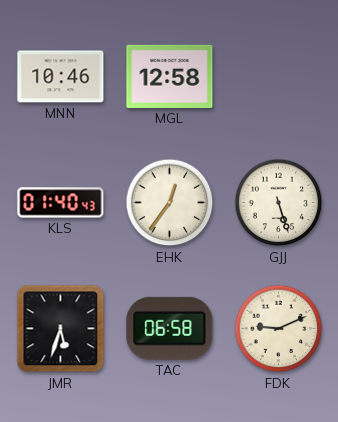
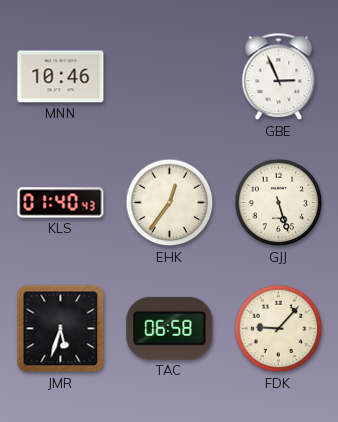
MGL: 12:58 -> none
GBE: none -> 2:56
FDK: 9:11 -> 9:07
